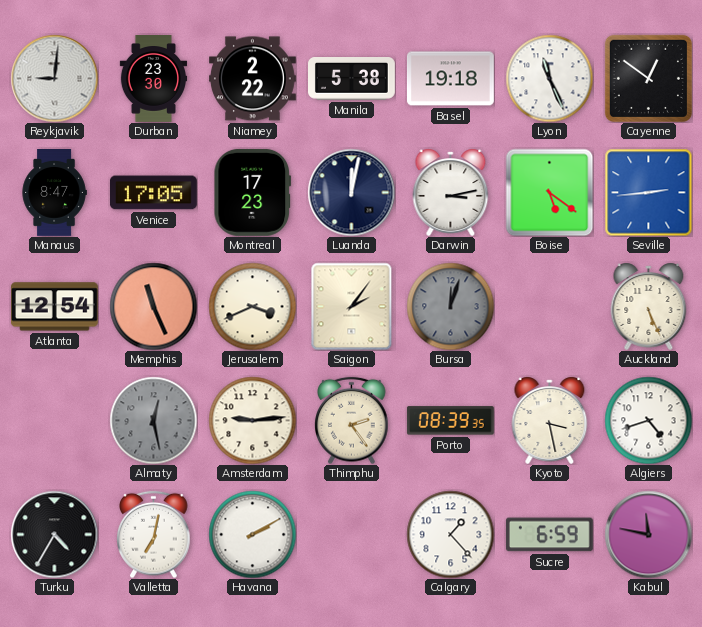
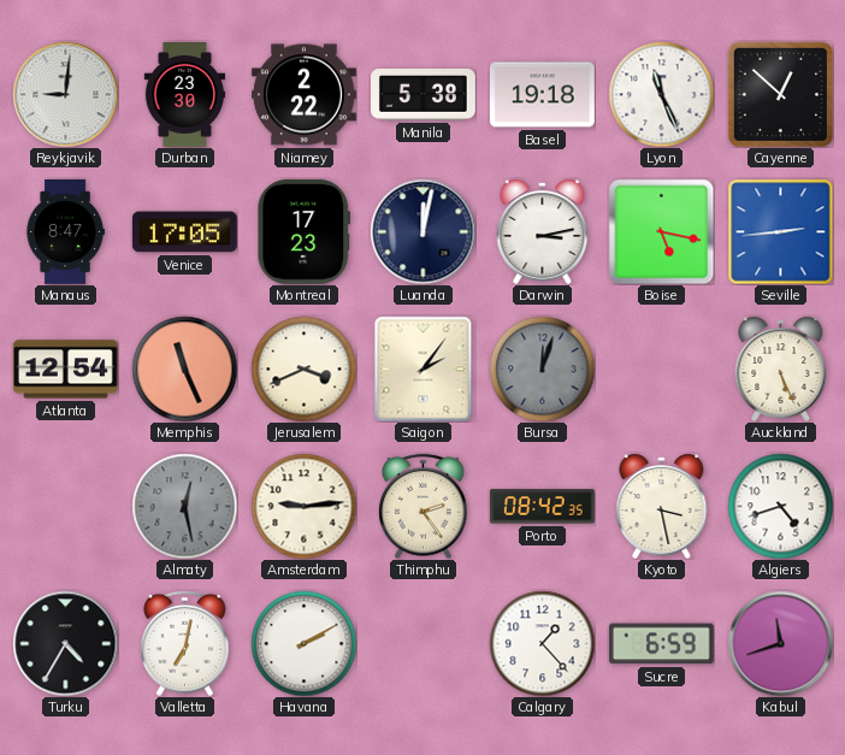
Cayenne: 12:51 -> 12:52
Boise: 5:21 -> 5:17
Porto: 08:39 -> 08:42
Kabul: 11:47 -> 11:42
